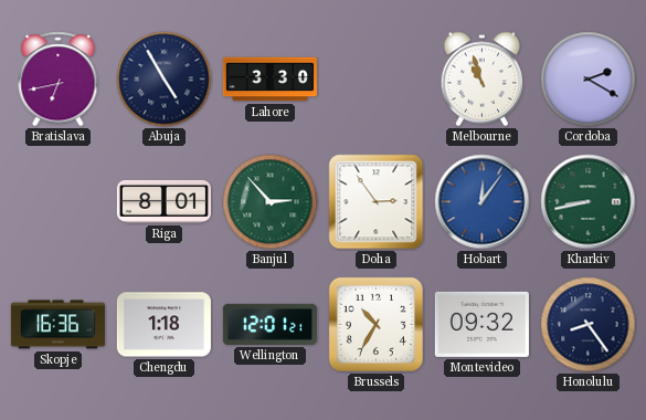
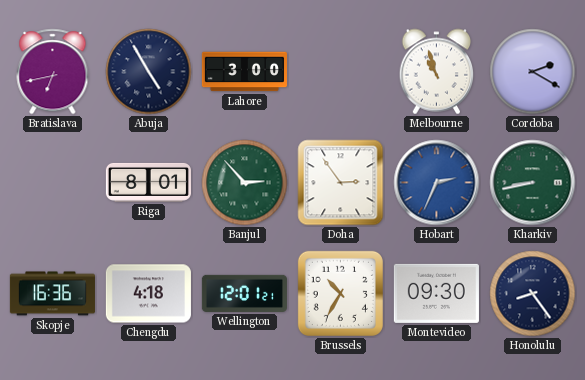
Lahore: 3:30 -> 3:00
Hobart: 12:06 -> 2:34
Chengdu: 1:18 -> 4:18
Montevideo: 09:32 -> 09:30
